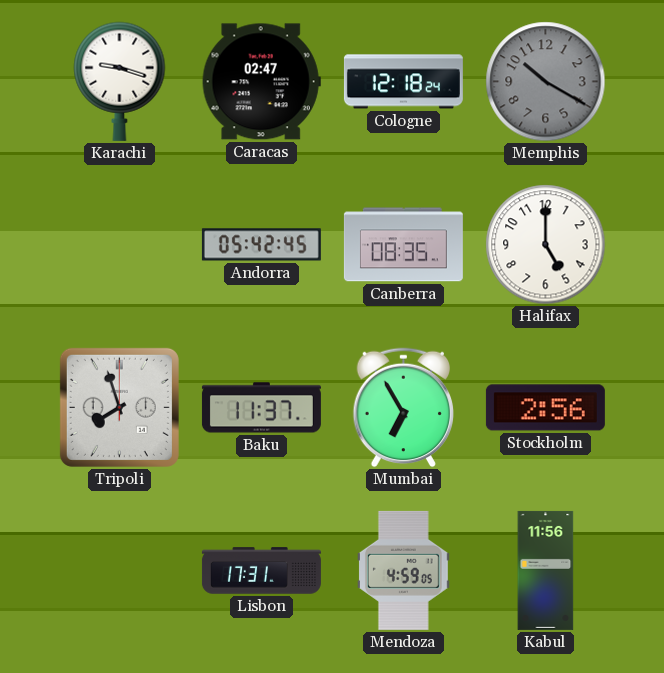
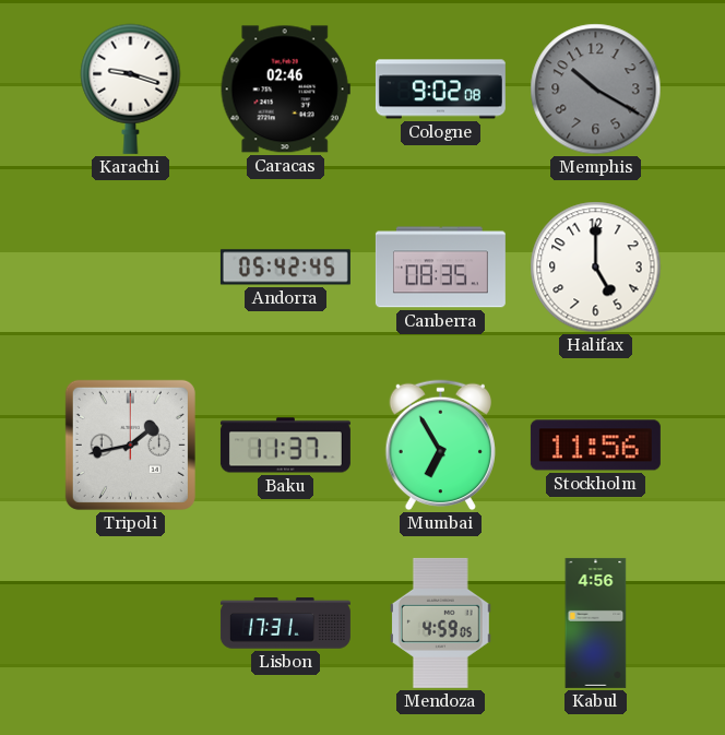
Caracas: 02:47 -> 02:46
Cologne: 12:18 -> 9:02
Tripoli: 7:57 -> 1:43
Stockholm: 2:56 -> 11:56
Kabul: 11:56 -> 4:56
